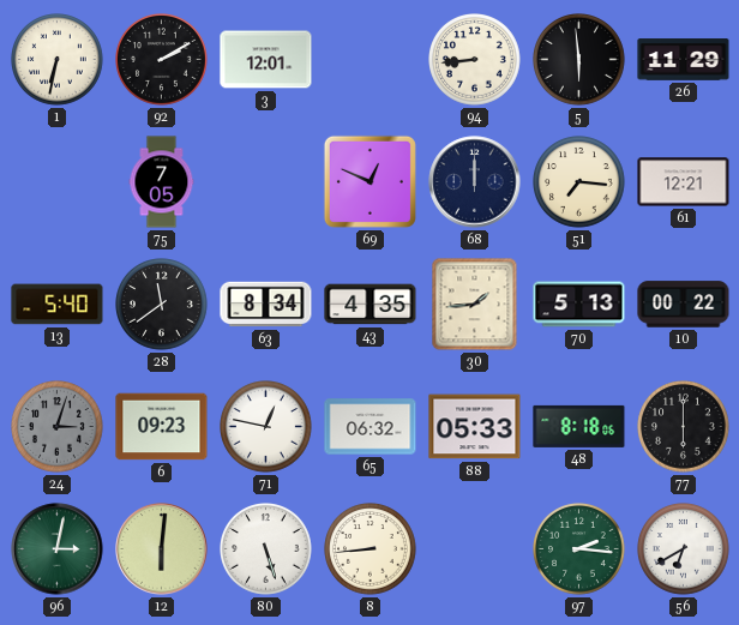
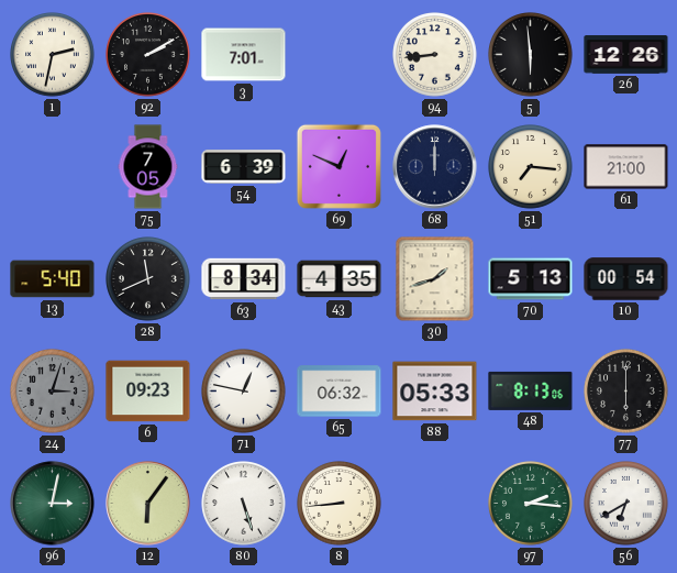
1: 6:32 -> 2:32
3: 12:01 -> 7:01
26: 11:29 -> 12:26
54: none -> 6:39
61: 12:21 -> 21:00
28: 11:39 -> 11:41
30: 1:44 -> 1:42
10: 00:22 -> 00:54
48: 8:18 -> 8:13
12: 6:01 -> 6:06
